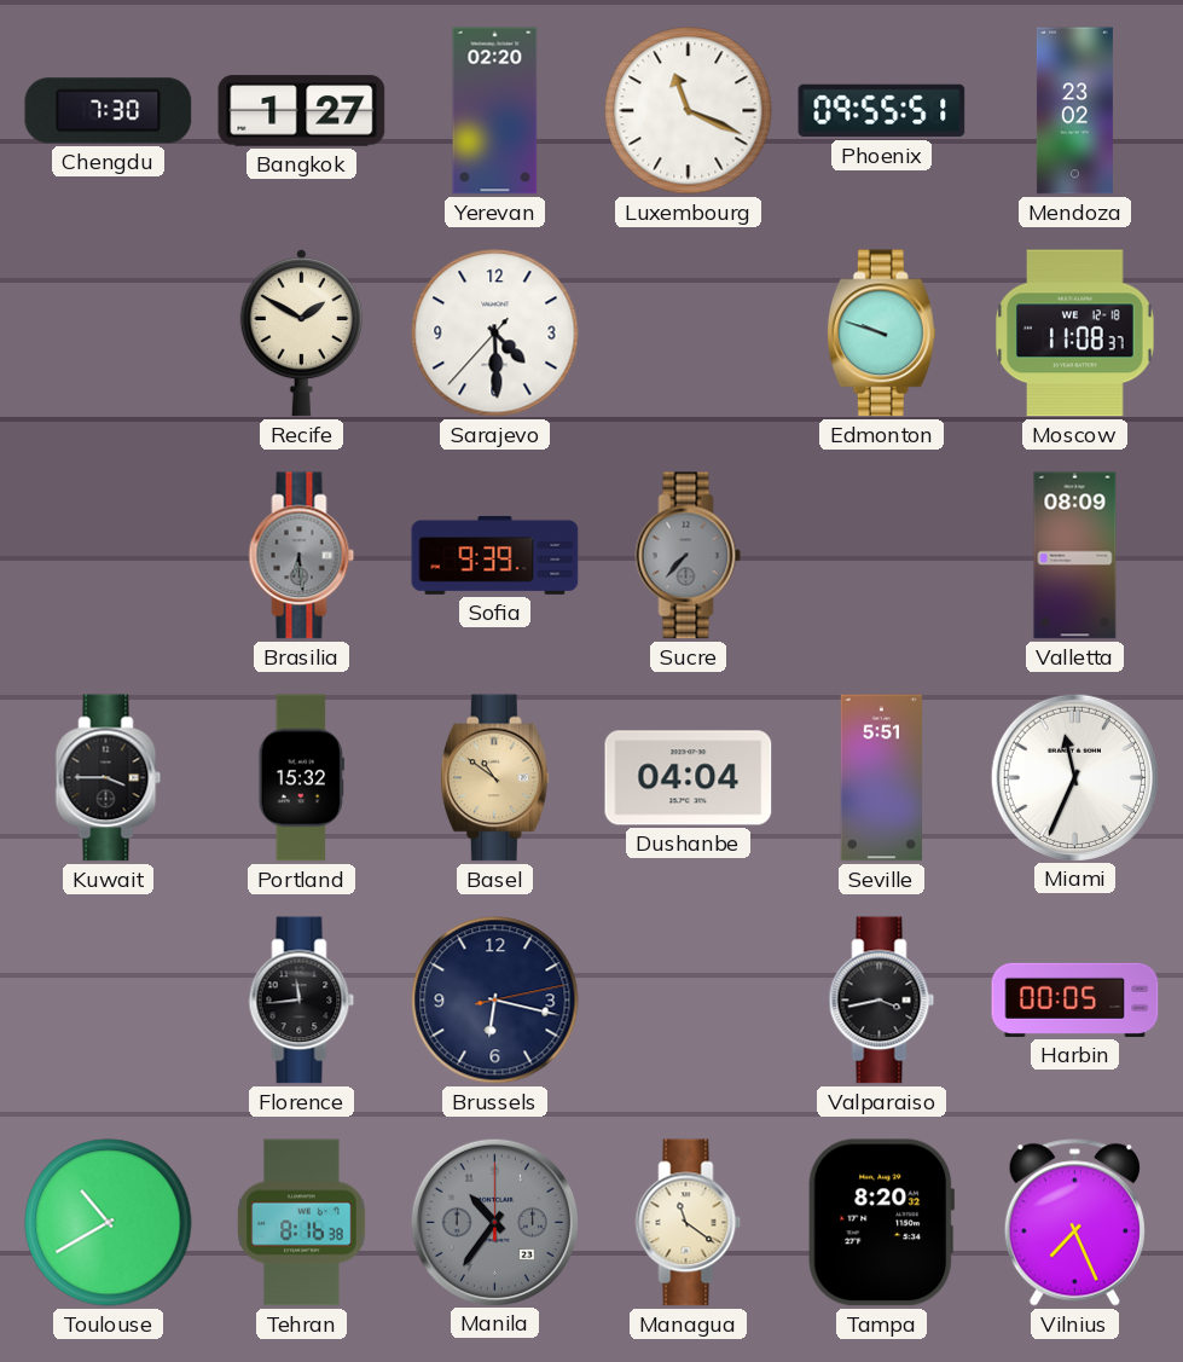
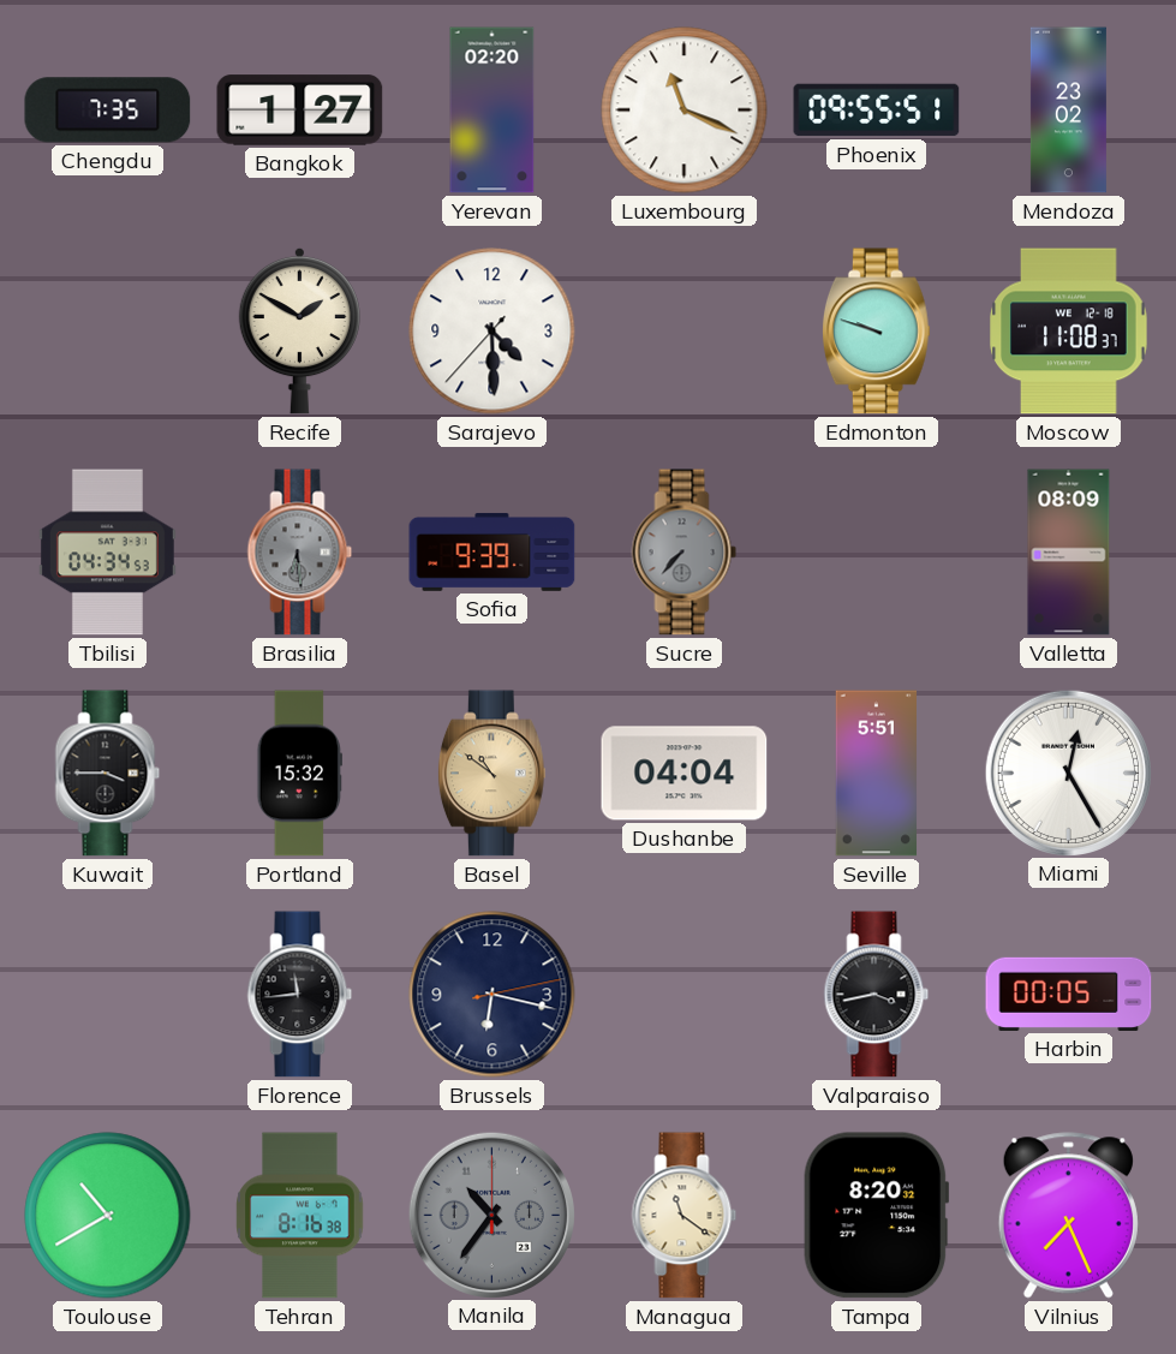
Chengdu: 7:30 -> 7:35
Tbilisi: none -> 04:34
Miami: 11:34 -> 12:25
